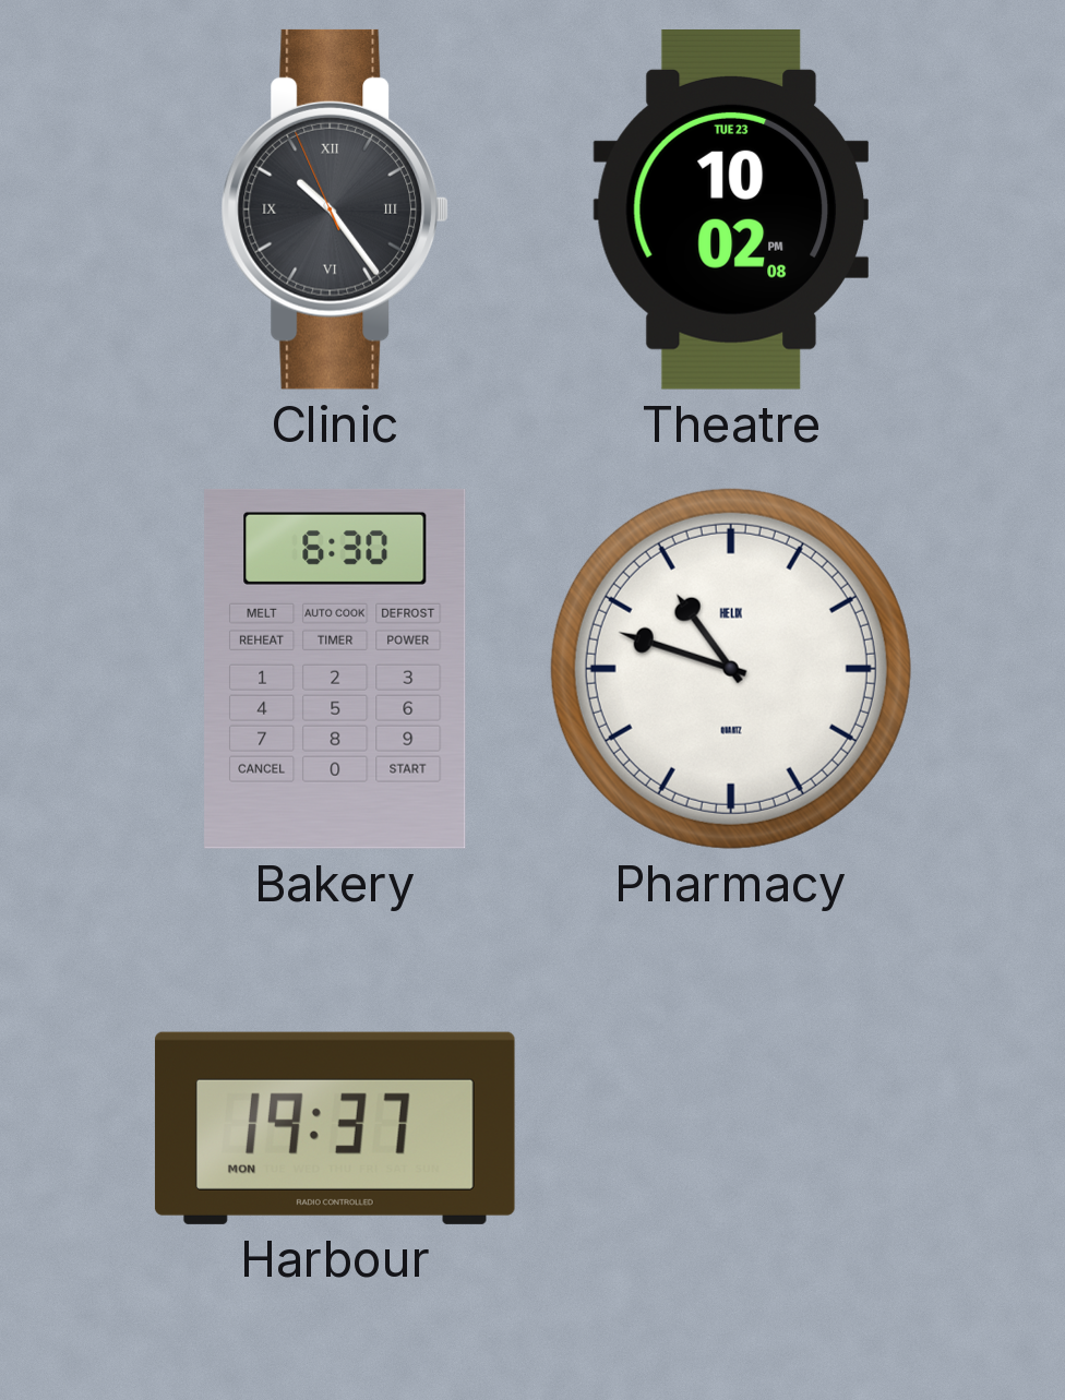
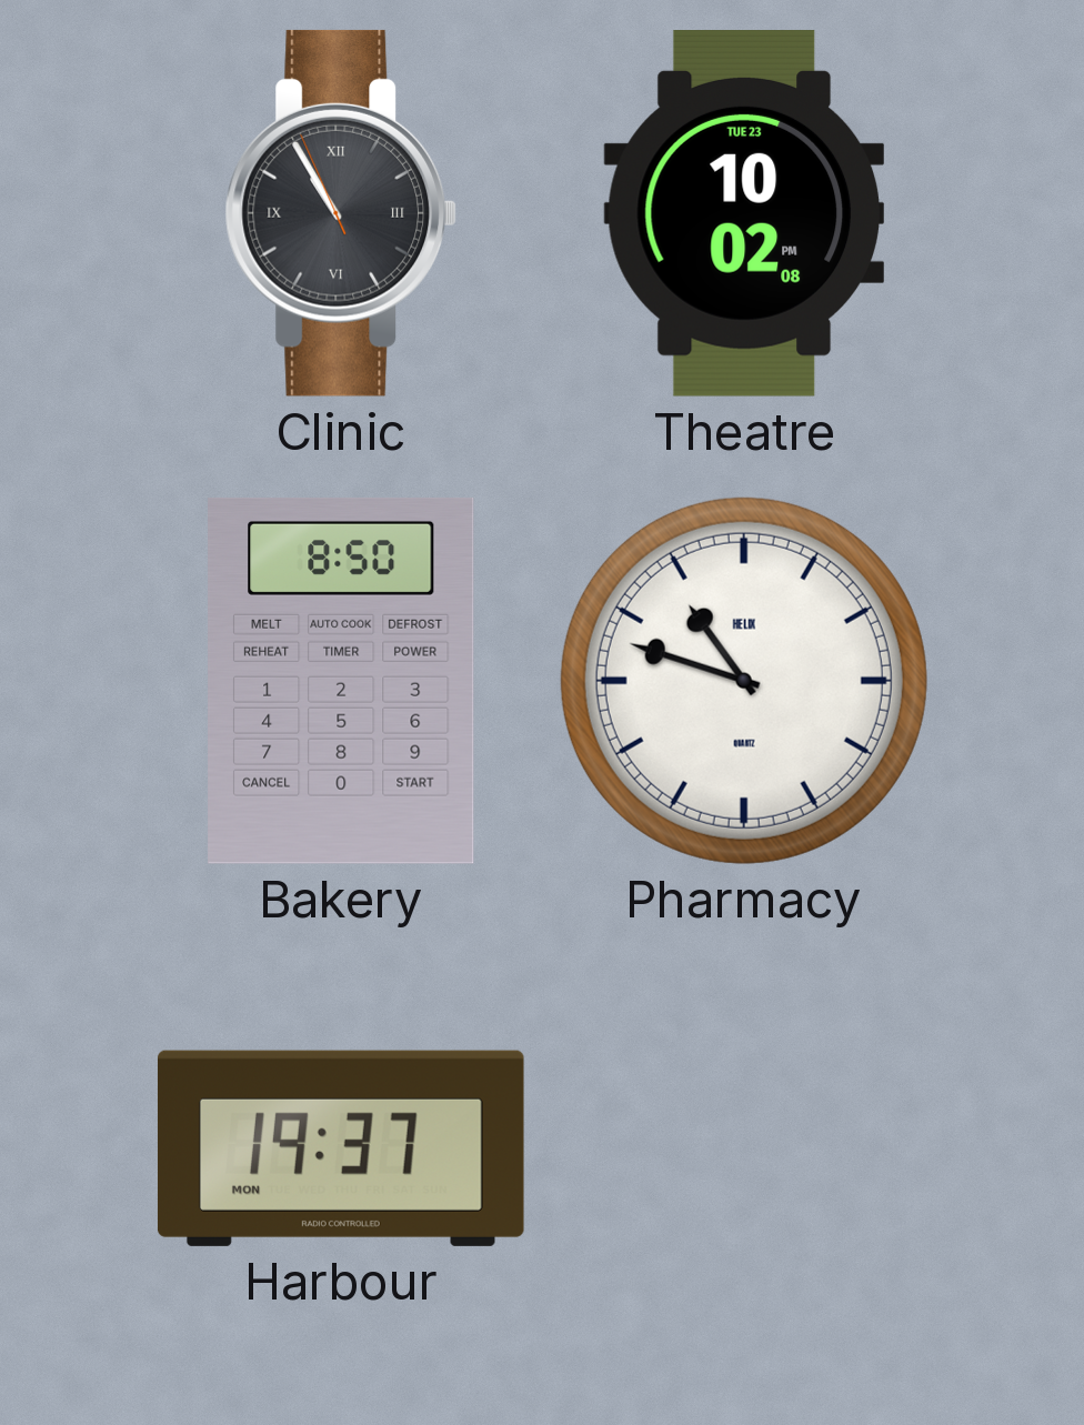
Clinic: 10:23 -> 10:54
Bakery: 6:30 -> 8:50
